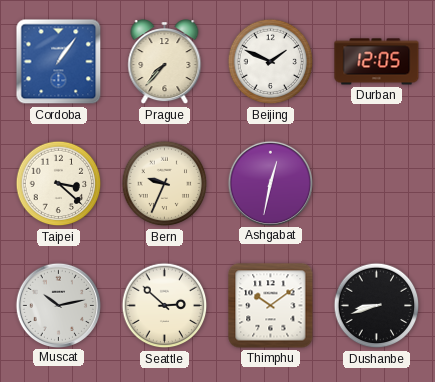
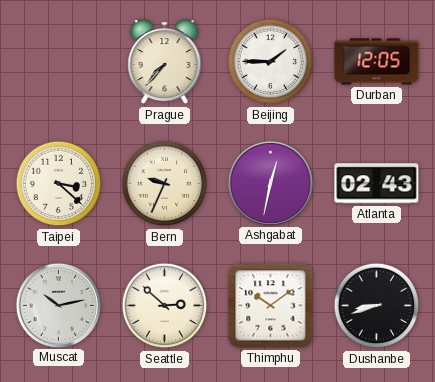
Cordoba: 1:06 -> none
Beijing: 1:49 -> 1:45
Atlanta: none -> 02:43
